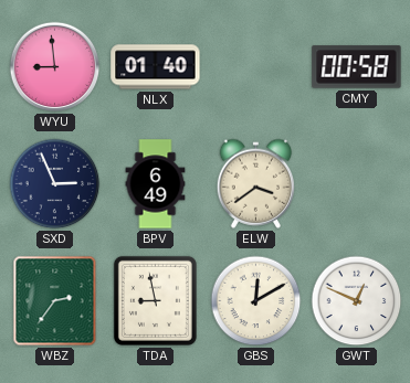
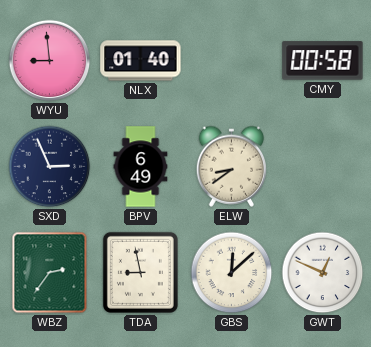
ELW: 3:39 -> 8:39
GBS: 12:10 -> 12:08
